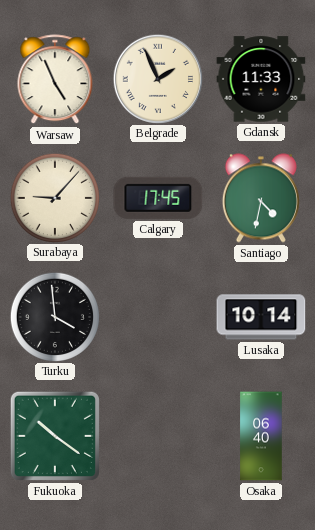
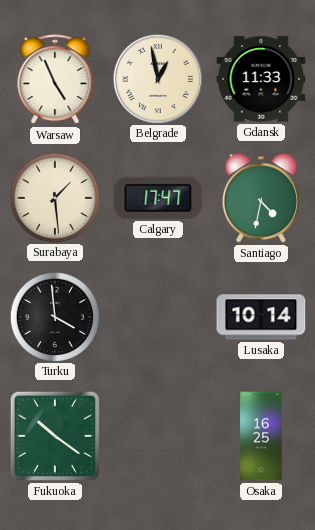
Belgrade: 1:56 -> 12:58
Surabaya: 9:07 -> 1:29
Calgary: 17:45 -> 17:47
Osaka: 06:40 -> 16:25
